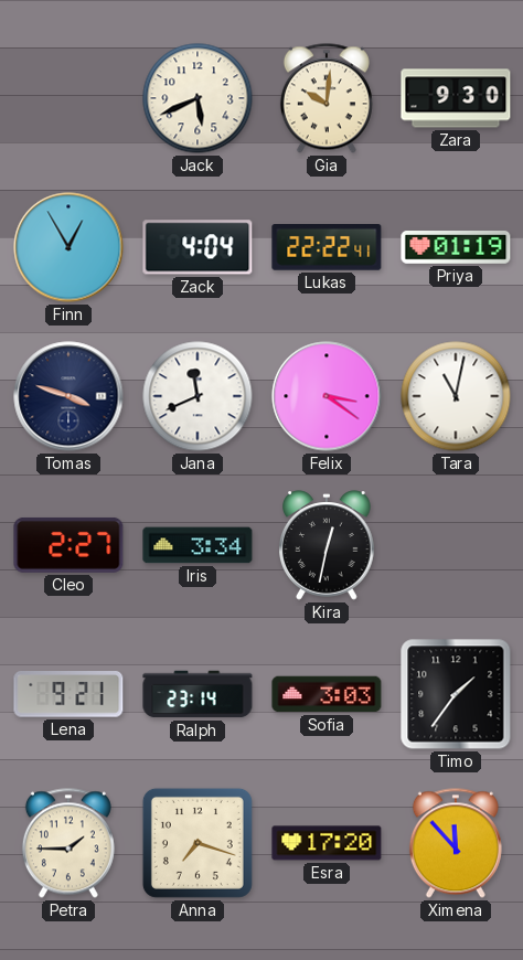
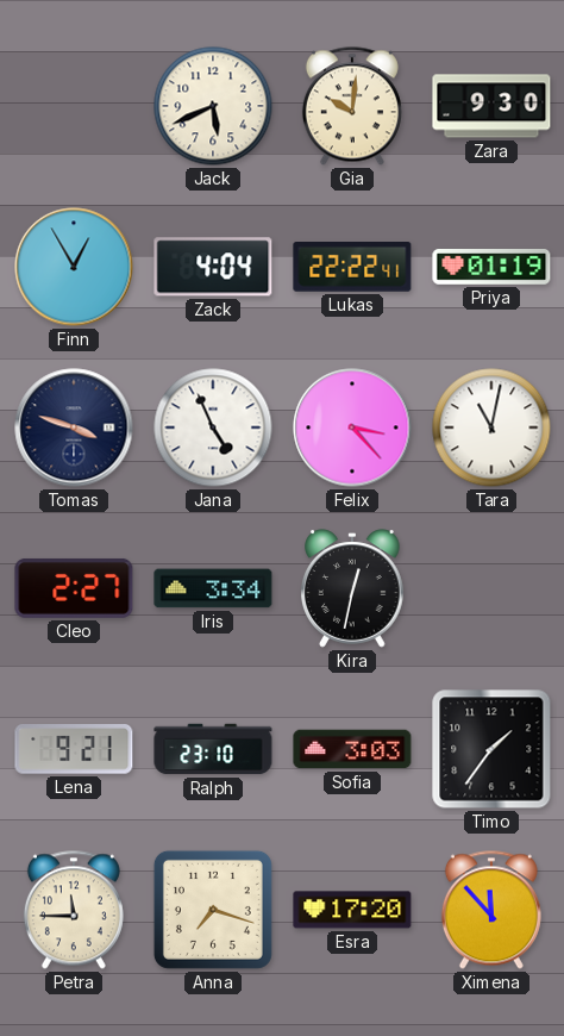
Jana: 11:41 -> 4:56
Felix: 3:21 -> 3:23
Ralph: 23:14 -> 23:10
Petra: 1:45 -> 11:45
